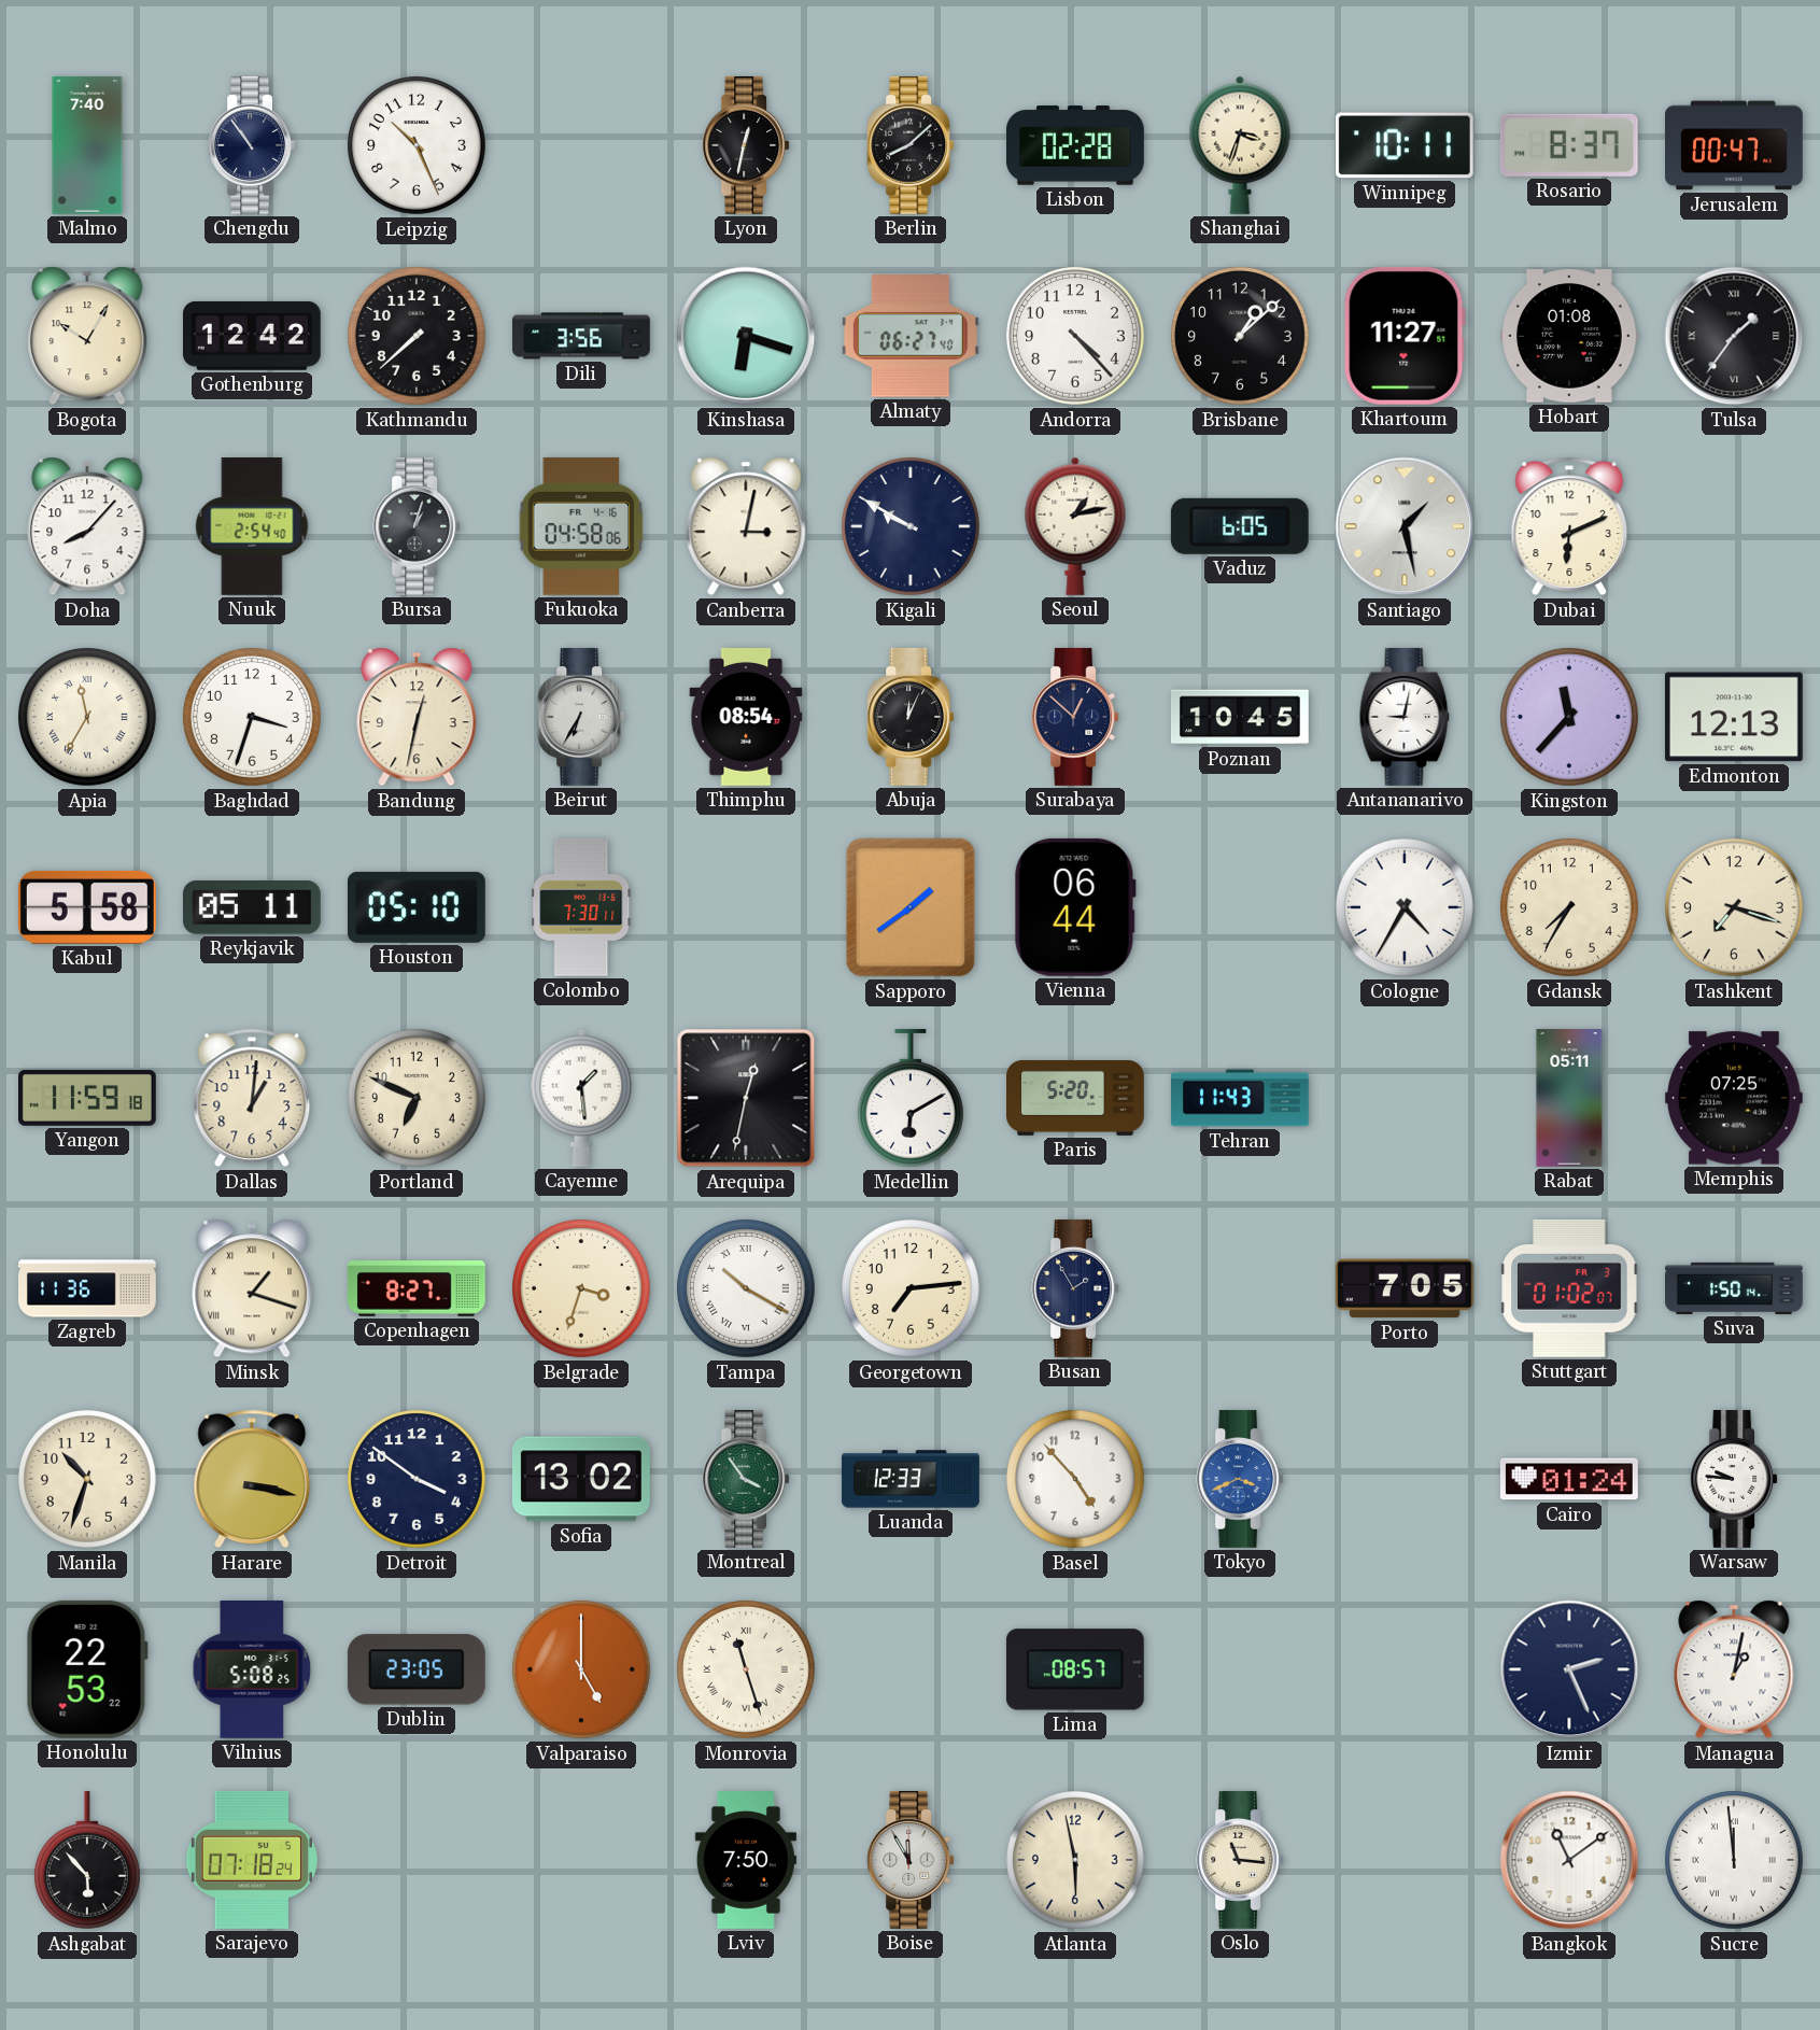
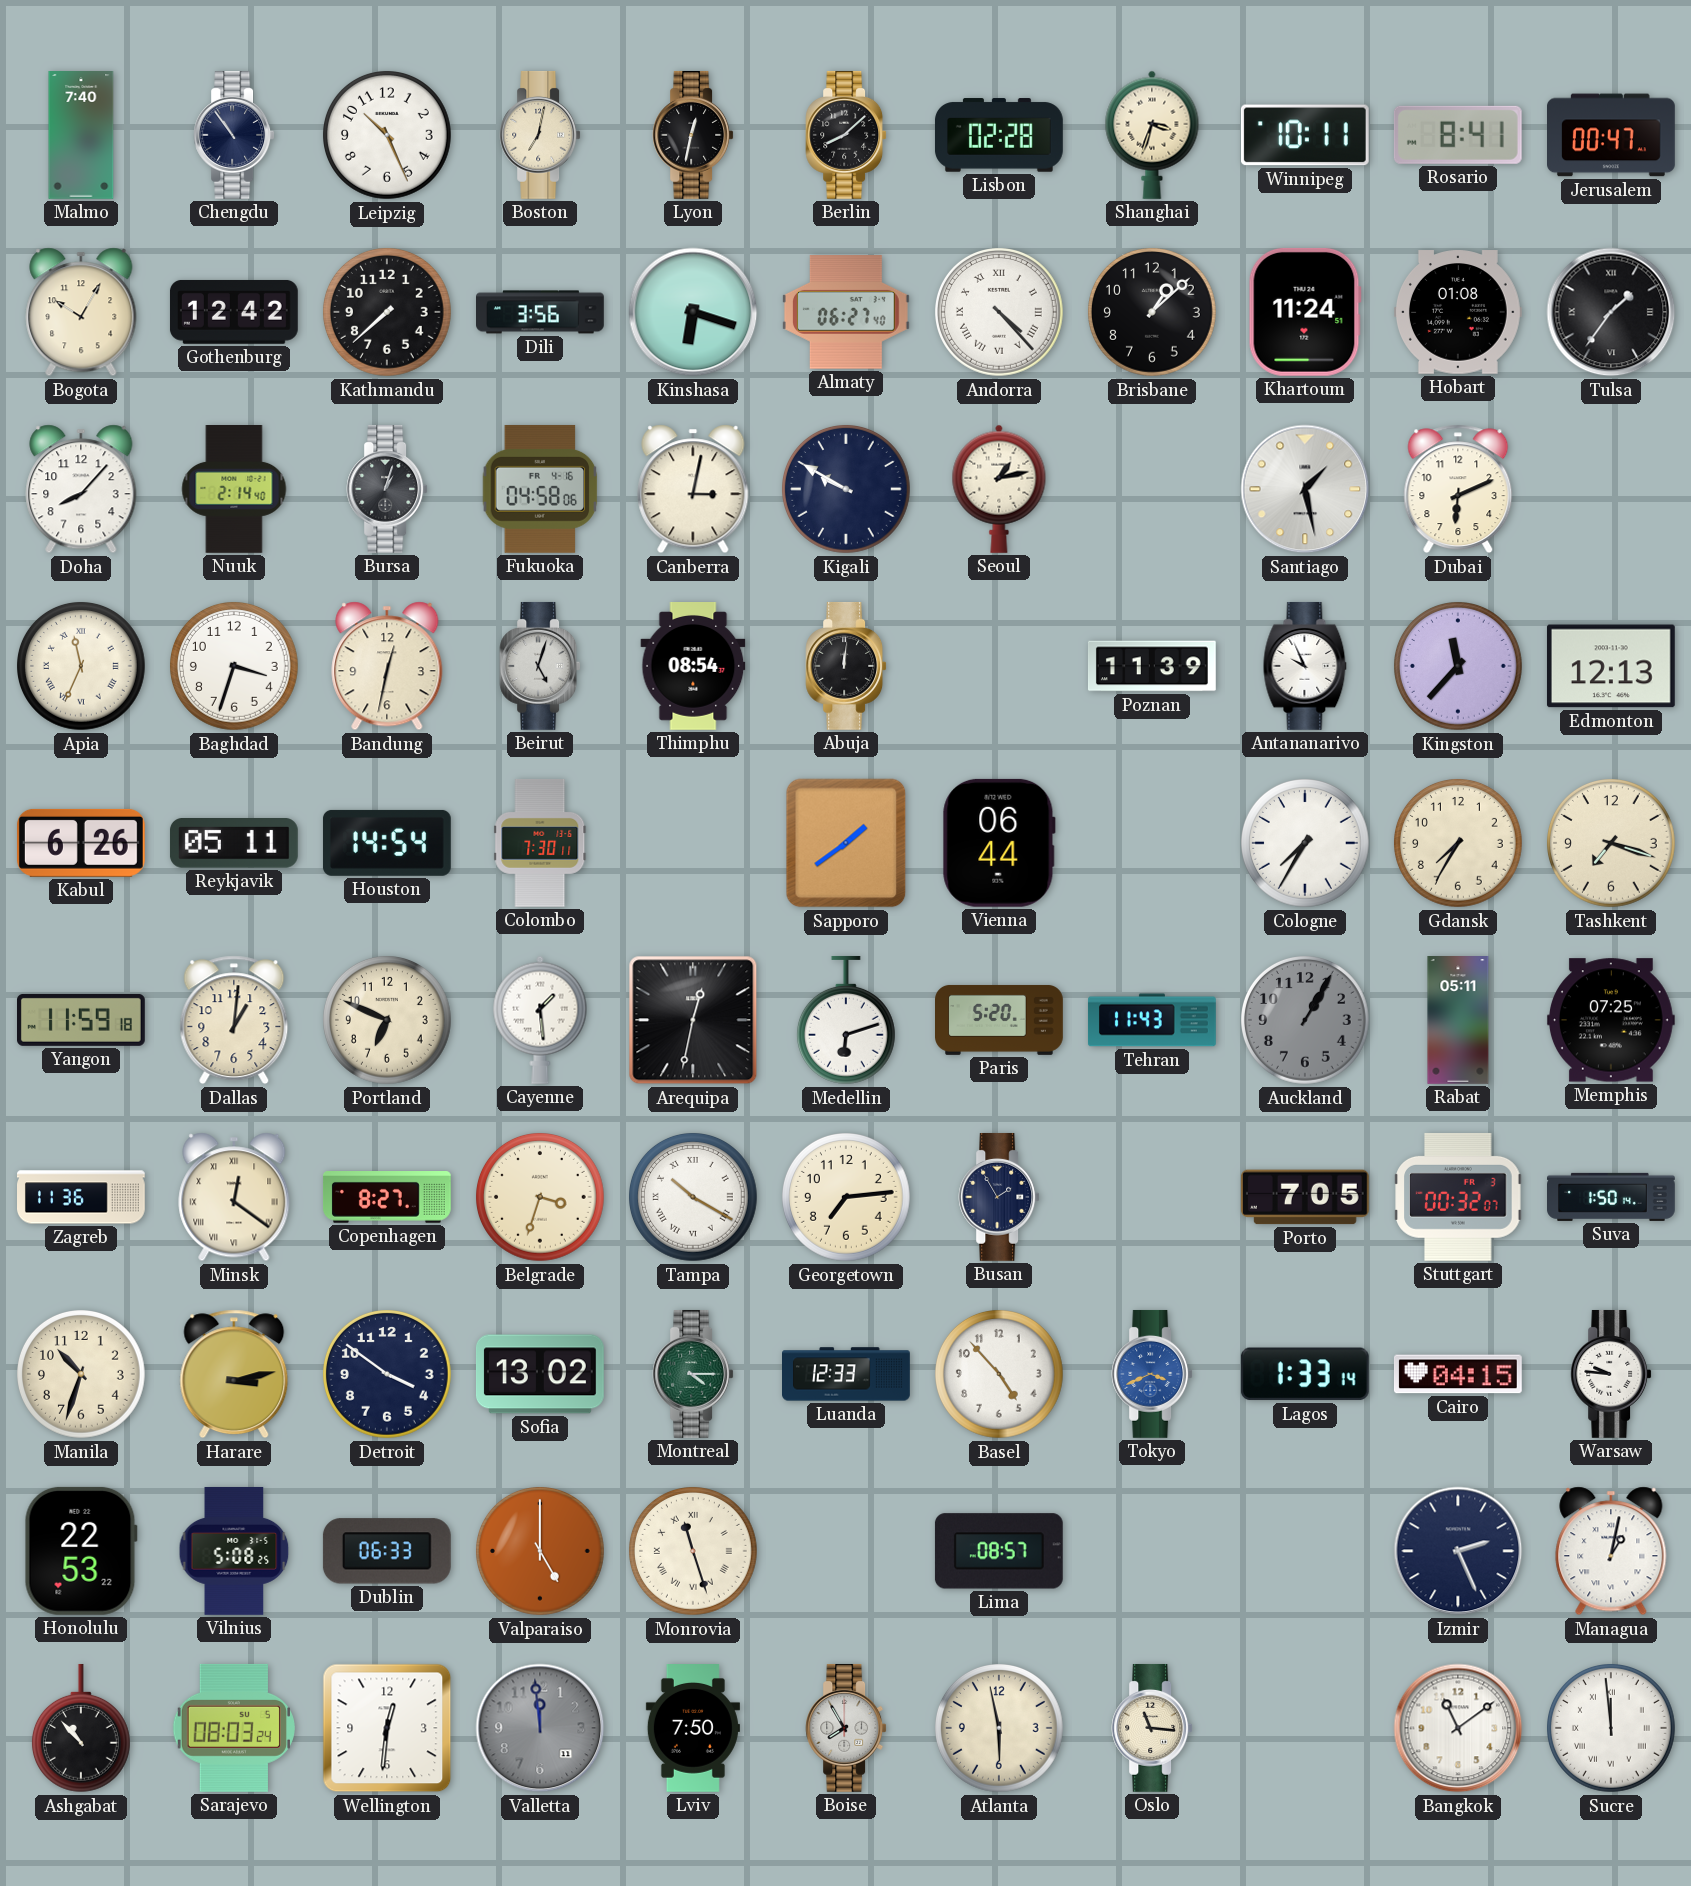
Boston: none -> 7:02
Rosario: 8:37 -> 8:41
Andorra numerals: Arabic -> Roman
Khartoum: 11:27 -> 11:24
Nuuk: 2:54 -> 2:14
Vaduz: 6:05 -> none
Apia: 11:35 -> 11:34
Beirut: 6:35 -> 5:03
Abuja: 12:04 -> 12:01
Surabaya: 12:52 -> none
Poznan: 10:45 -> 11:39
Antananarivo: 9:02 -> 9:56
Kabul: 5:58 -> 6:26
Houston: 05:10 -> 14:54
Cologne: 4:35 -> 7:35
Medellin: 6:10 -> 6:12
Auckland: none -> 1:05
Minsk: 1:18 -> 12:21
Stuttgart: 01:02 -> 00:32
Harare: 3:17 -> 3:13
Montreal: 3:54 -> 4:15
Lagos: none -> 1:33
Cairo: 01:24 -> 04:15
Dublin: 23:05 -> 06:33
Ashgabat: 5:53 -> 10:53
Sarajevo: 07:18 -> 08:03
Wellington: none -> 12:31
Valletta: none -> 11:59
Boise: 11:55 -> 7:55
